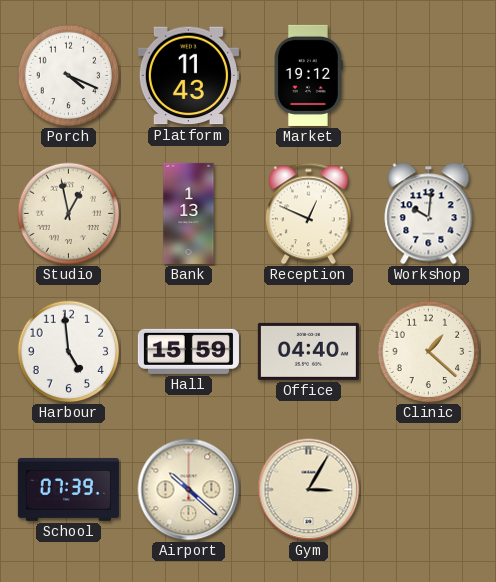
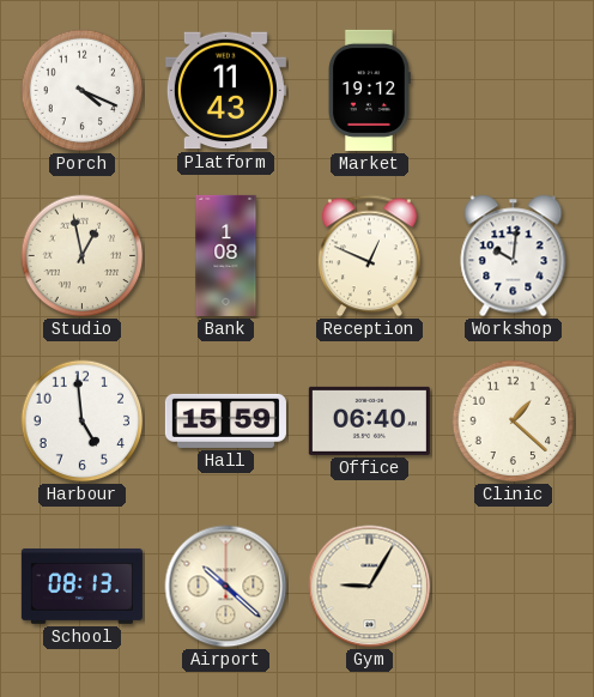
Bank: 1:13 -> 1:08
Office: 04:40 -> 06:40
School: 07:39 -> 08:13
Gym: 3:05 -> 9:05
